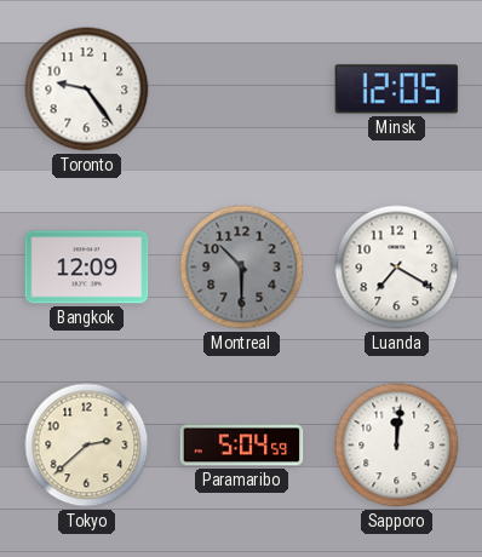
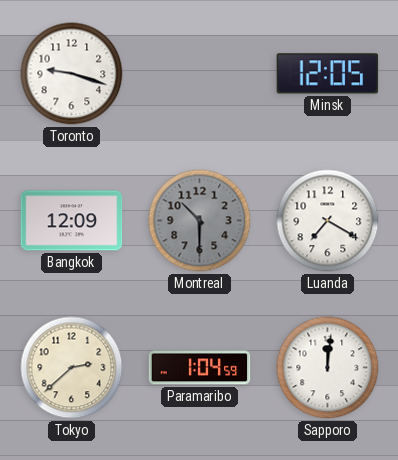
Toronto: 9:24 -> 9:18
Paramaribo: 5:04 -> 1:04
